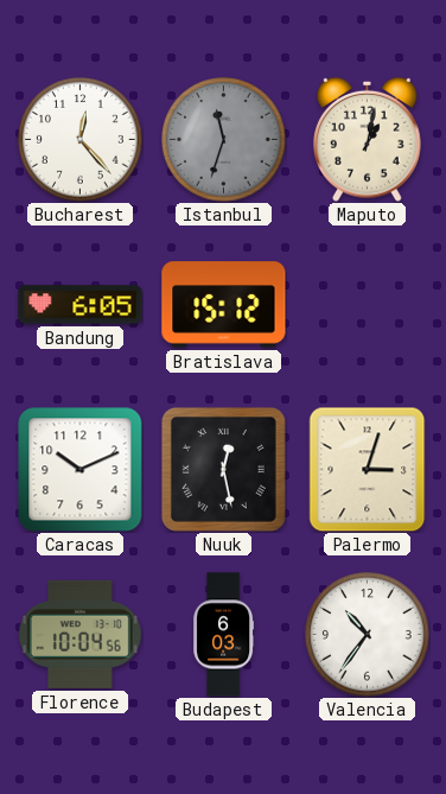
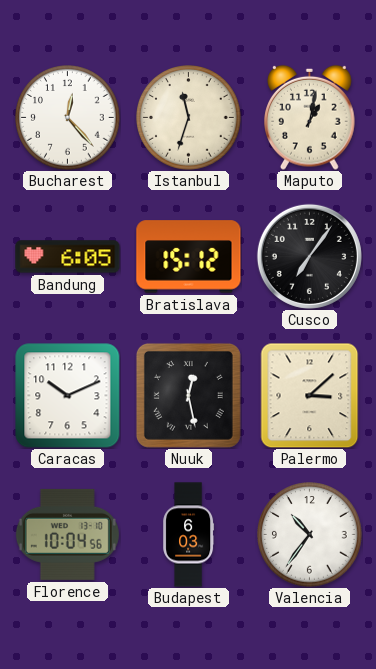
Istanbul dial: grey -> cream
Cusco: none -> 7:06
Palermo: 3:03 -> 3:08
